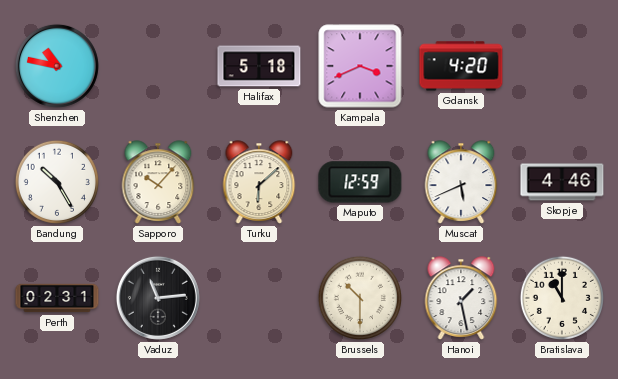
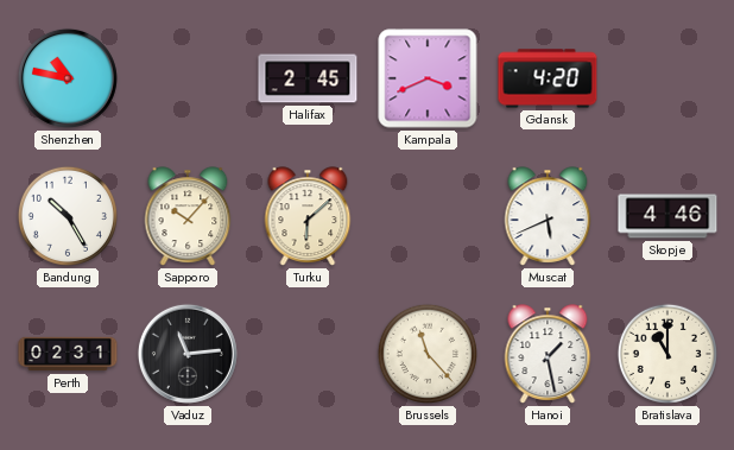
Halifax: 5:18 -> 2:45
Maputo: 12:59 -> none
Brussels: 10:30 -> 11:23
